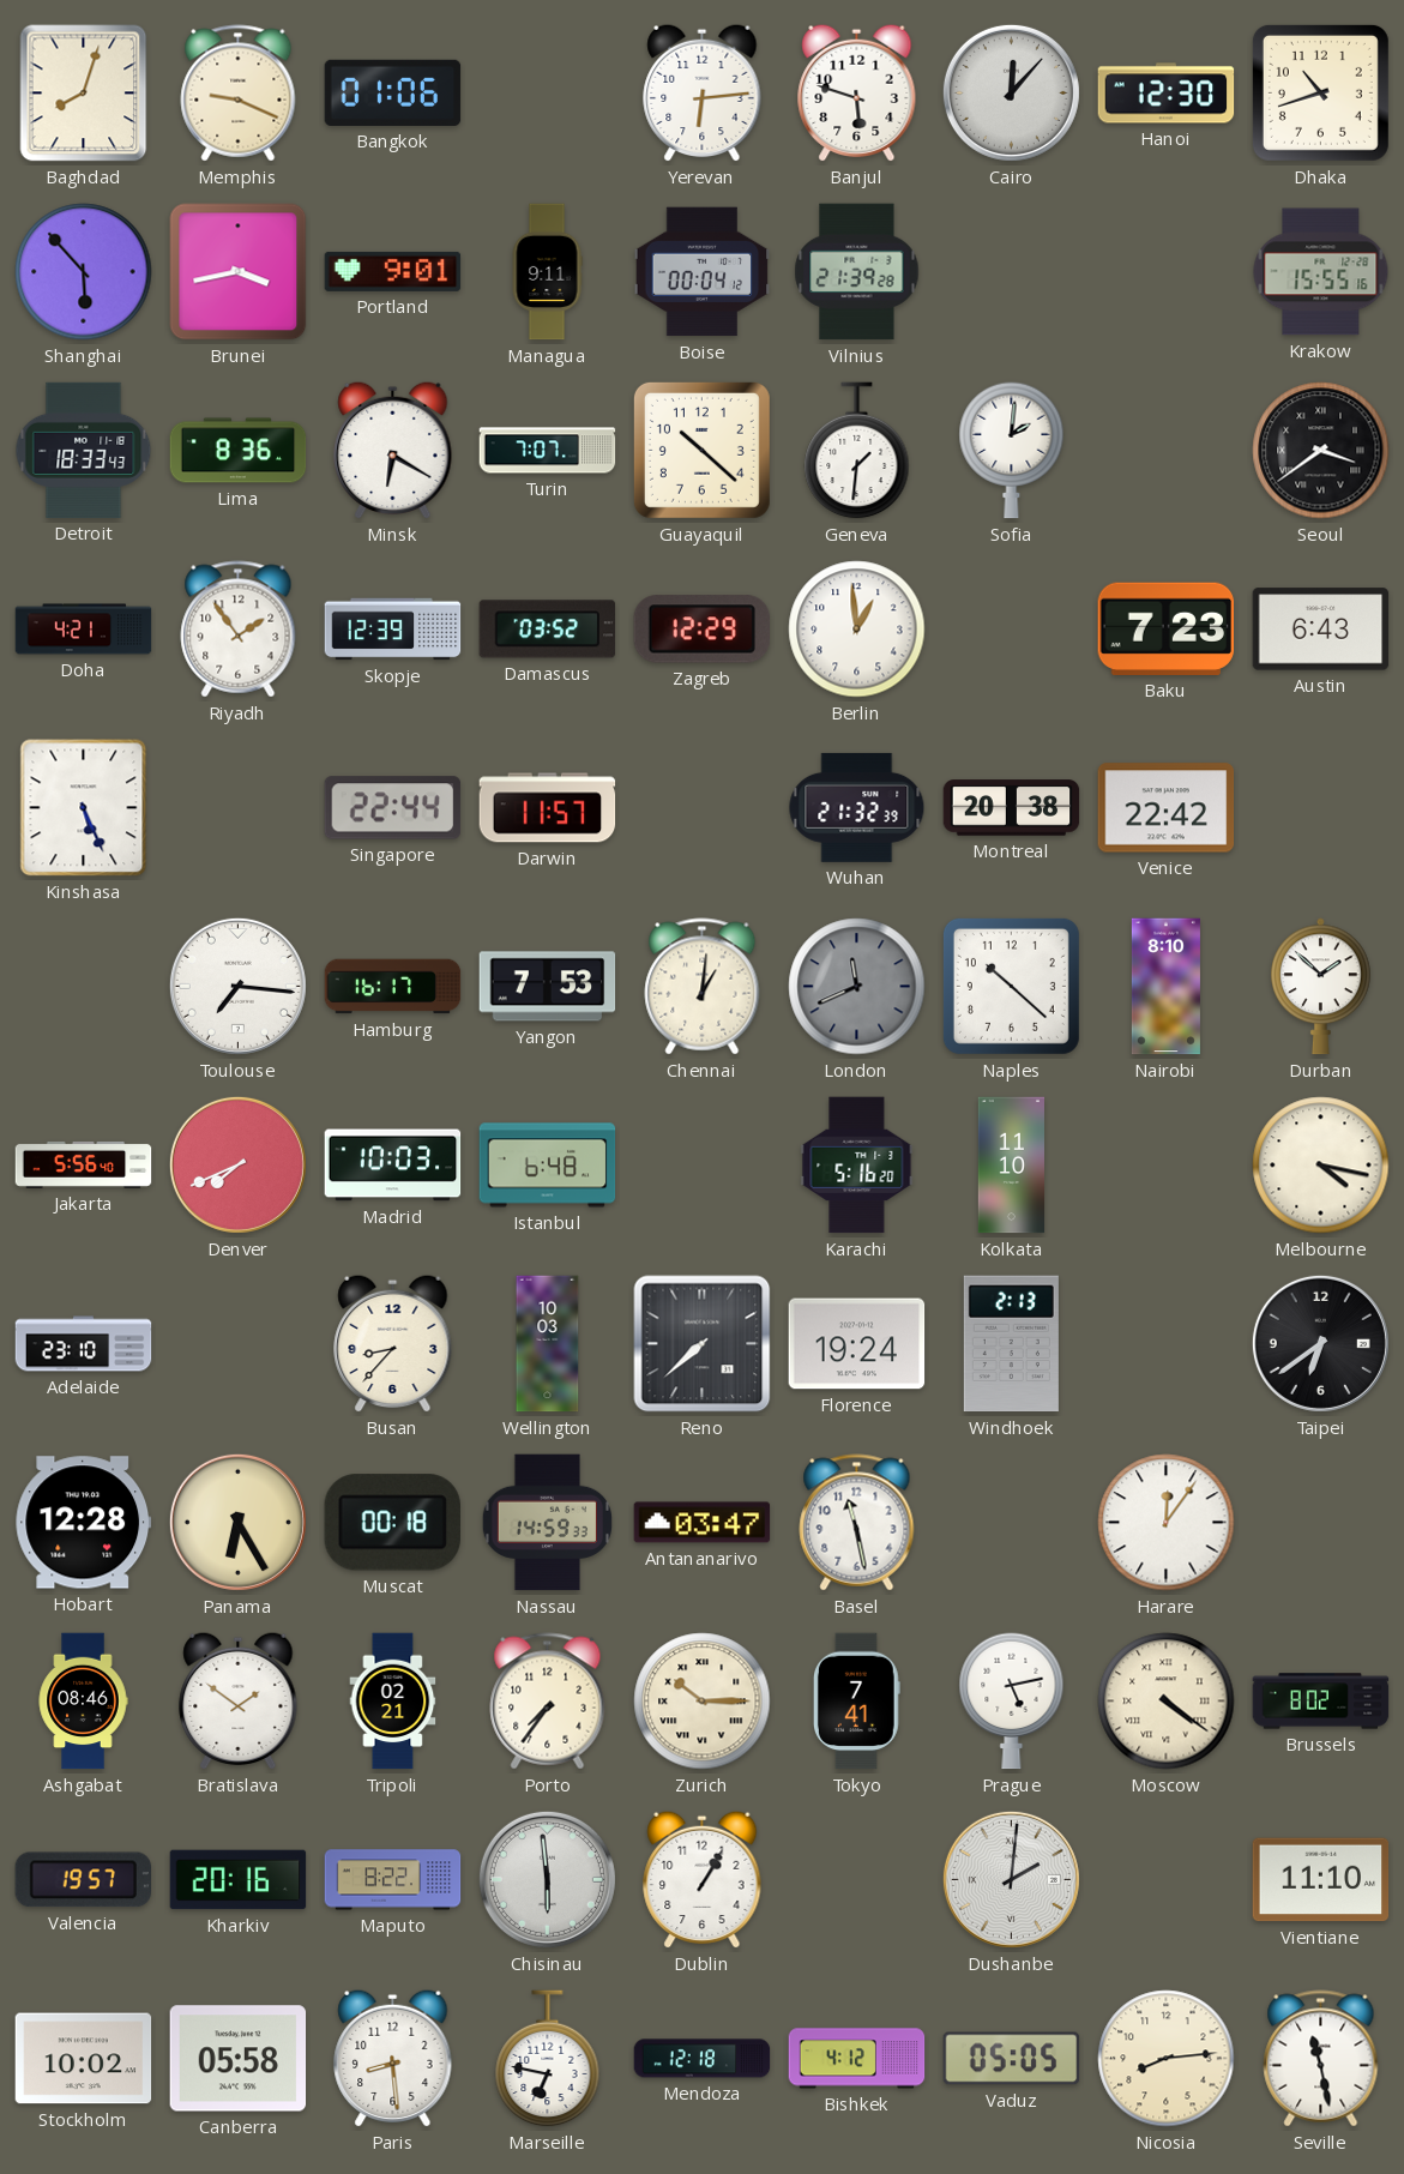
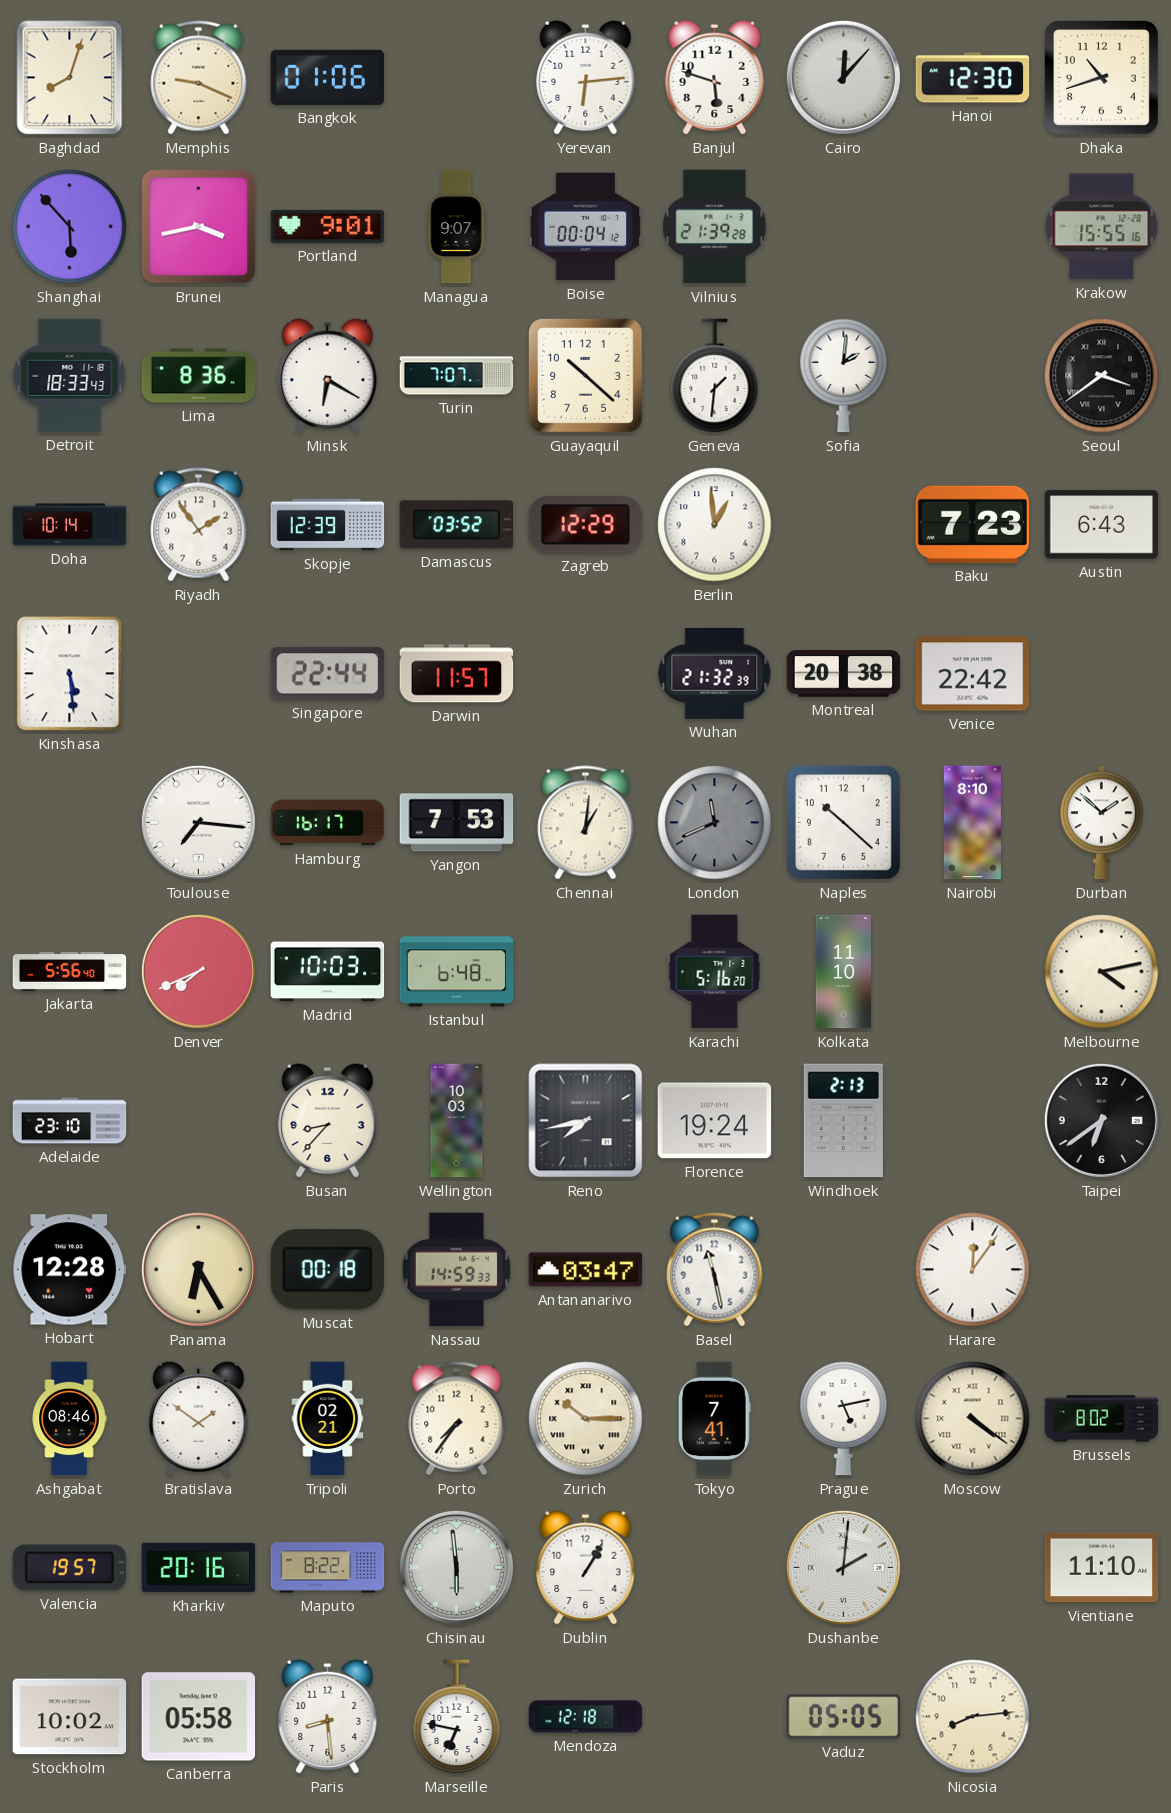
Managua: 9:11 -> 9:07
Doha: 4:21 -> 10:14
Kinshasa: 5:26 -> 5:29
Melbourne: 4:17 -> 4:13
Reno: 7:38 -> 7:43
Bishkek: 4:12 -> none
Seville: 11:28 -> none
